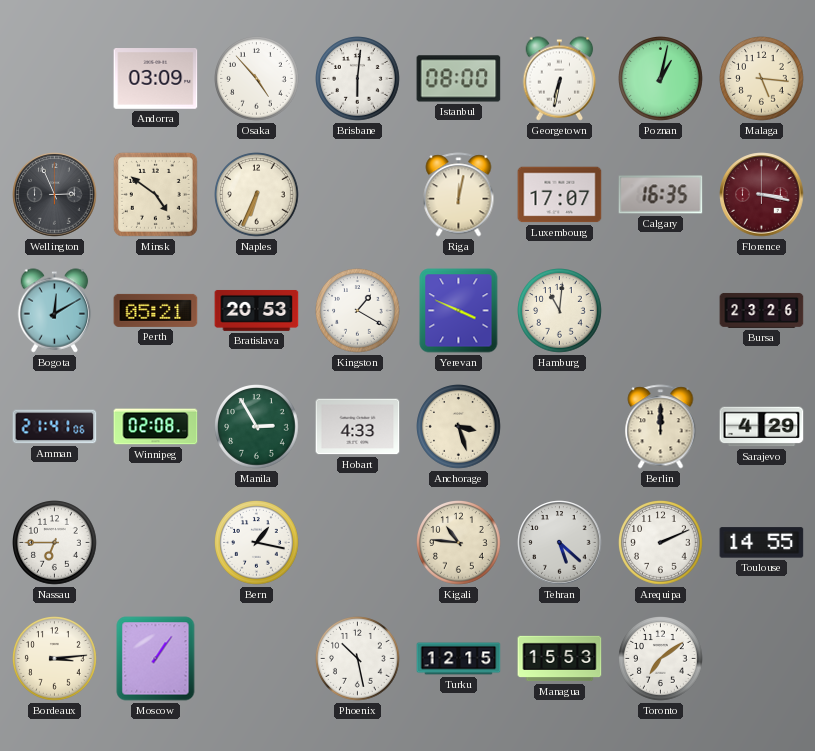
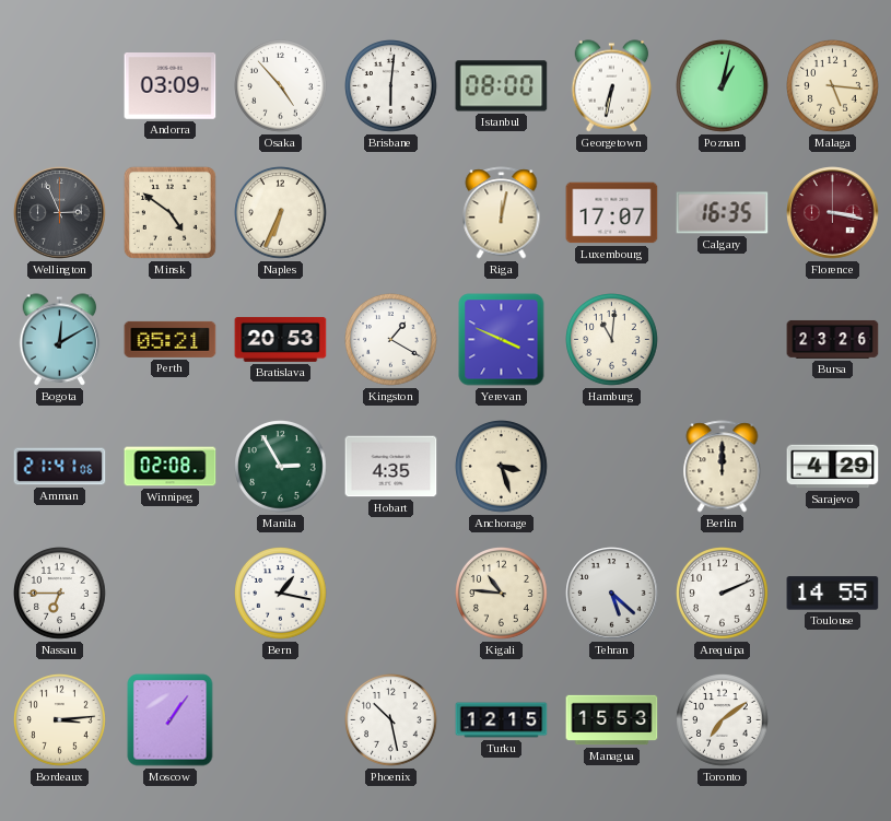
Hobart: 4:33 -> 4:35
